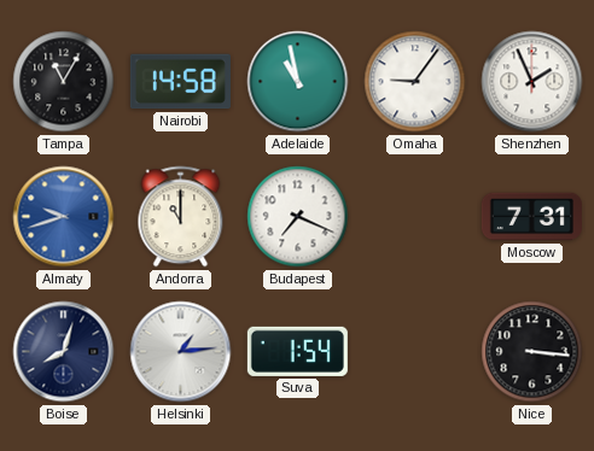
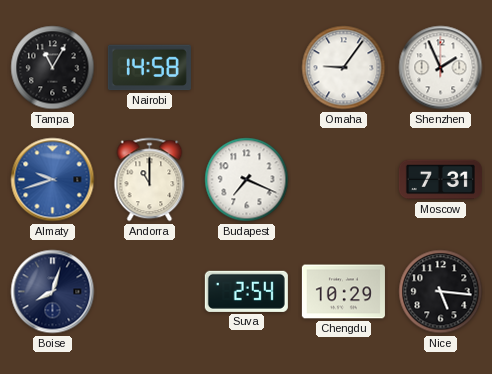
Adelaide: 10:58 -> none
Helsinki: 1:14 -> none
Suva: 1:54 -> 2:54
Chengdu: none -> 10:29
Nice: 3:16 -> 5:16
